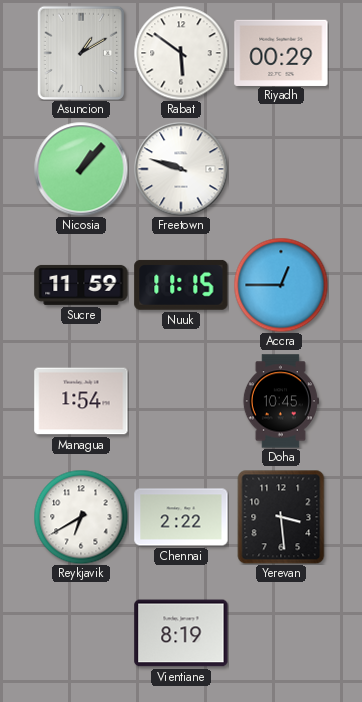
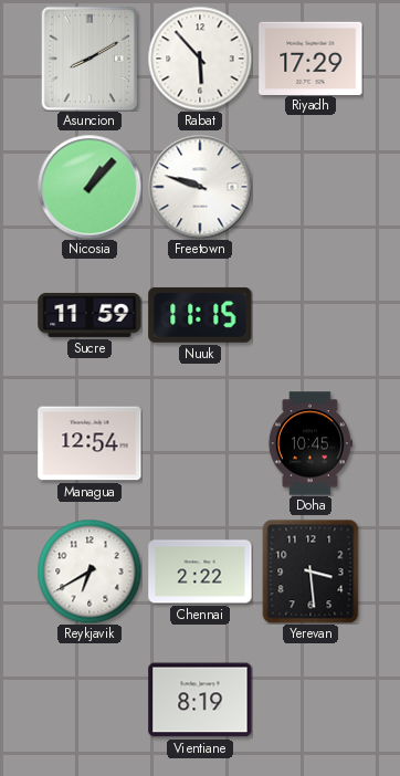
Asuncion: 1:10 -> 8:10
Rabat: 5:51 -> 5:53
Riyadh: 00:29 -> 17:29
Accra: 12:45 -> none
Managua: 1:54 -> 12:54
